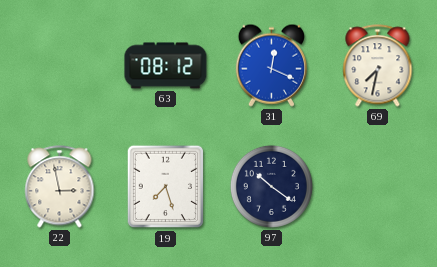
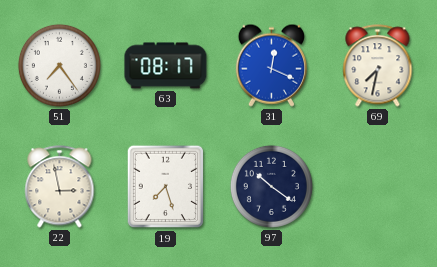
51: none -> 7:24
63: 08:12 -> 08:17
